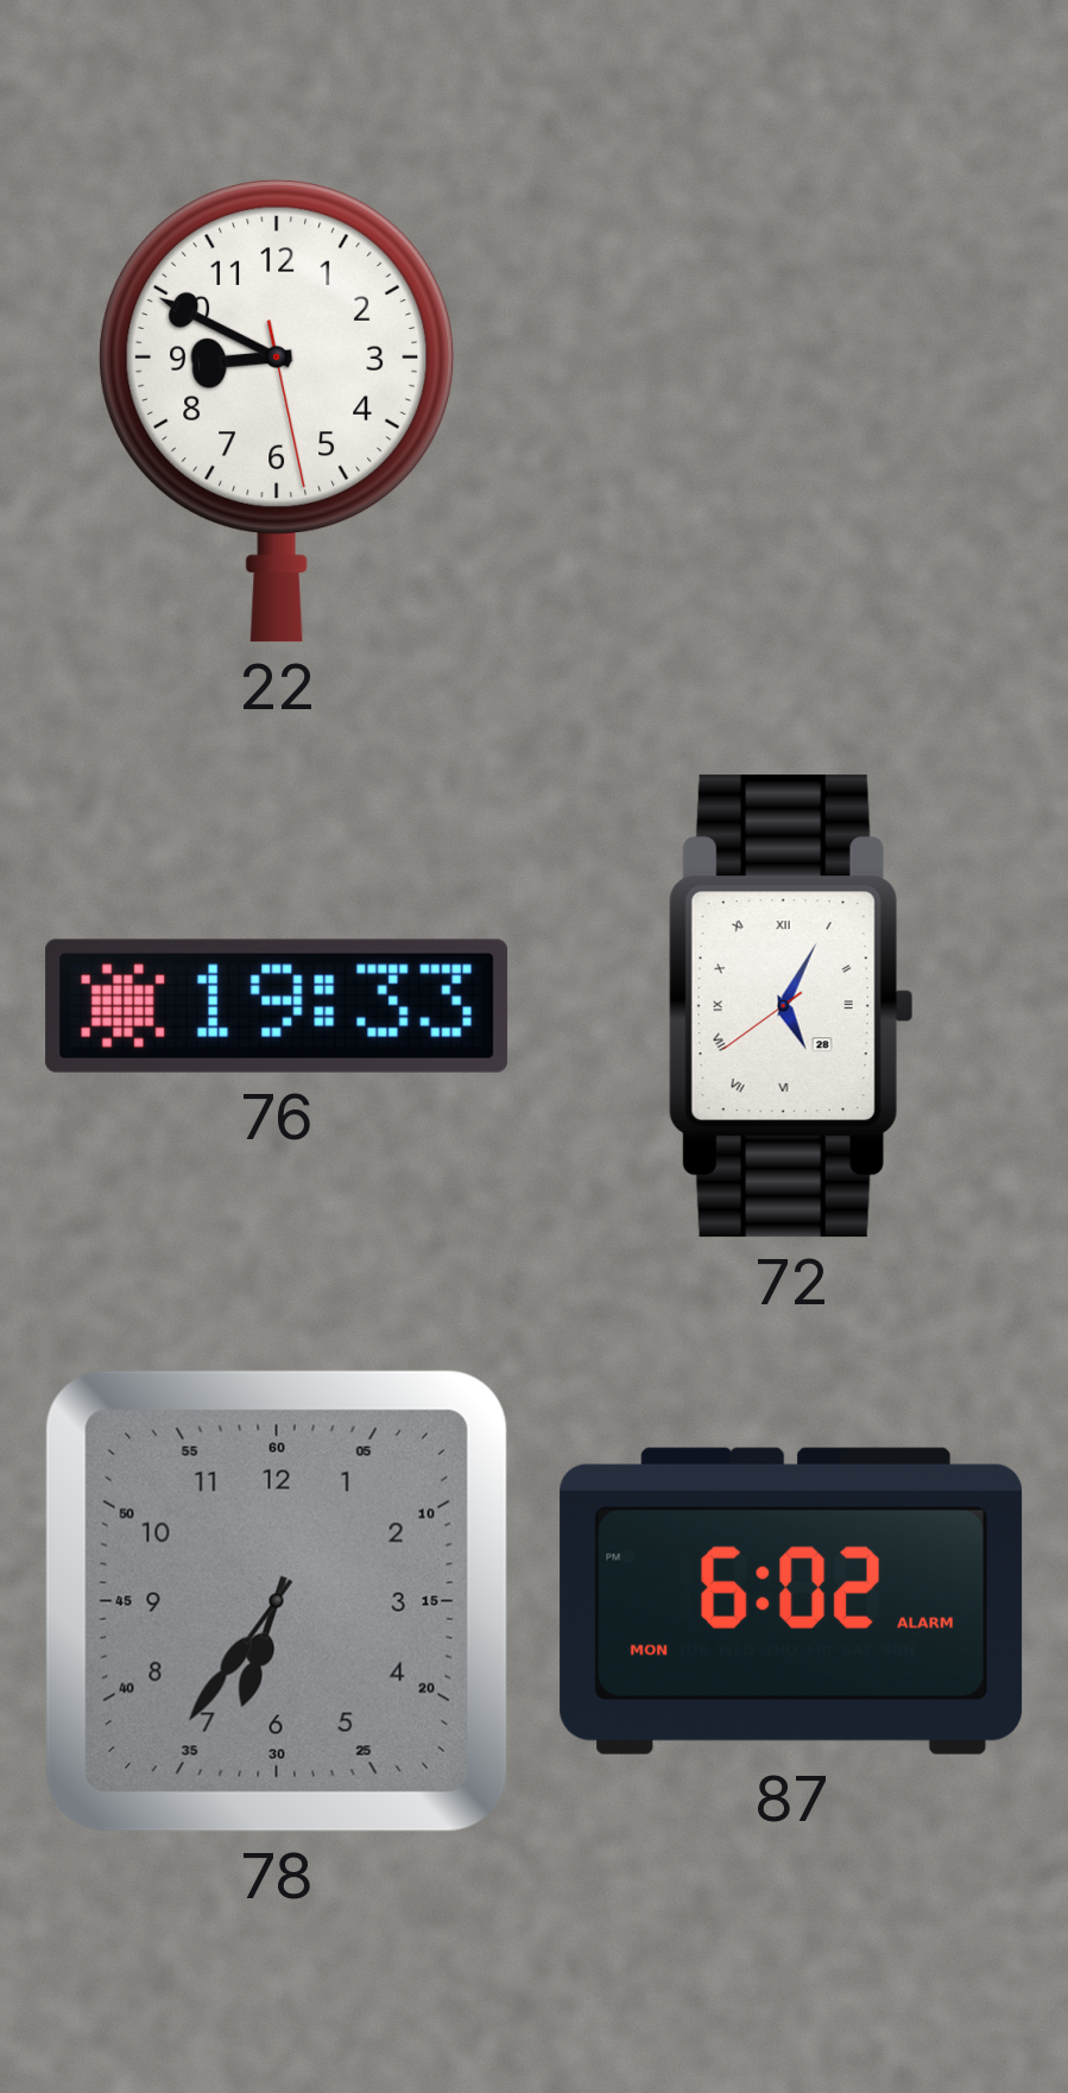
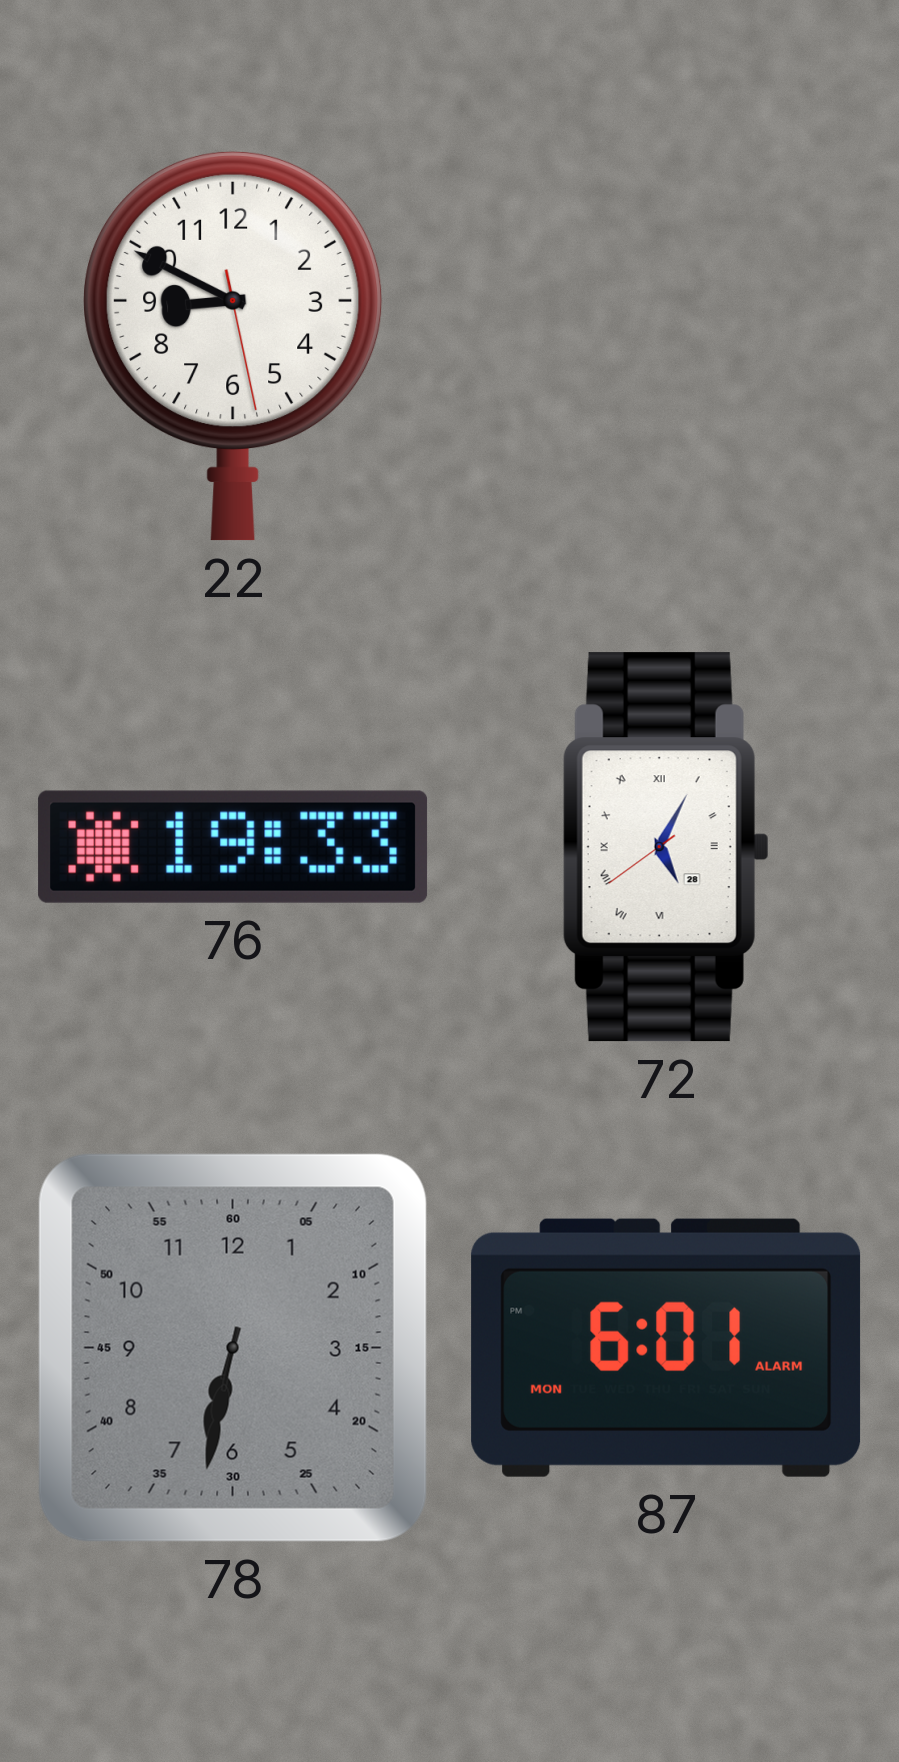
78: 6:36 -> 6:32
87: 6:02 -> 6:01
